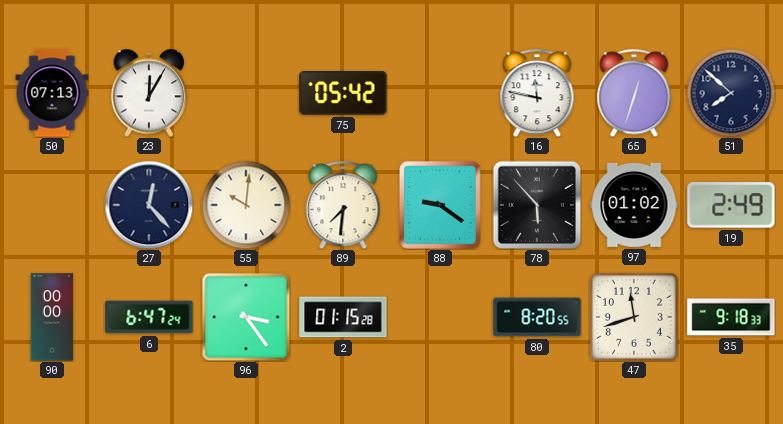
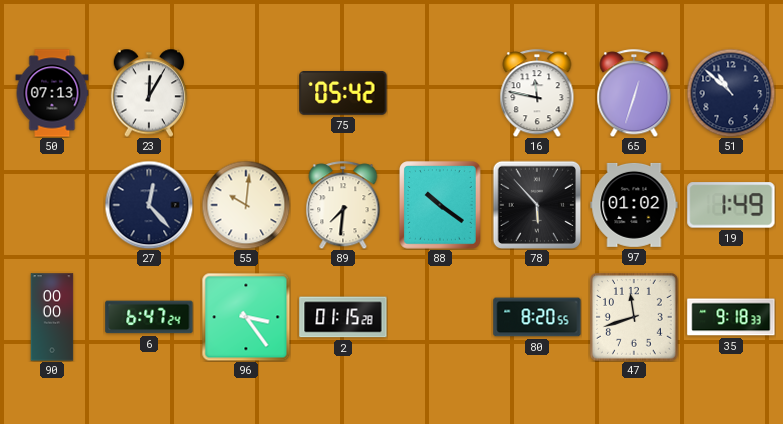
51: 7:52 -> 10:52
88: 9:21 -> 10:21
19: 2:49 -> 1:49
